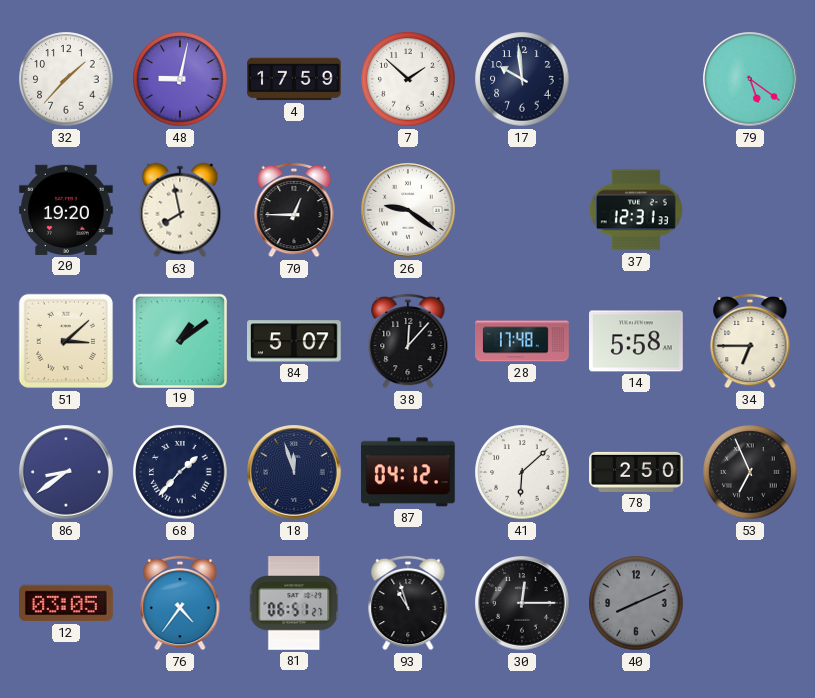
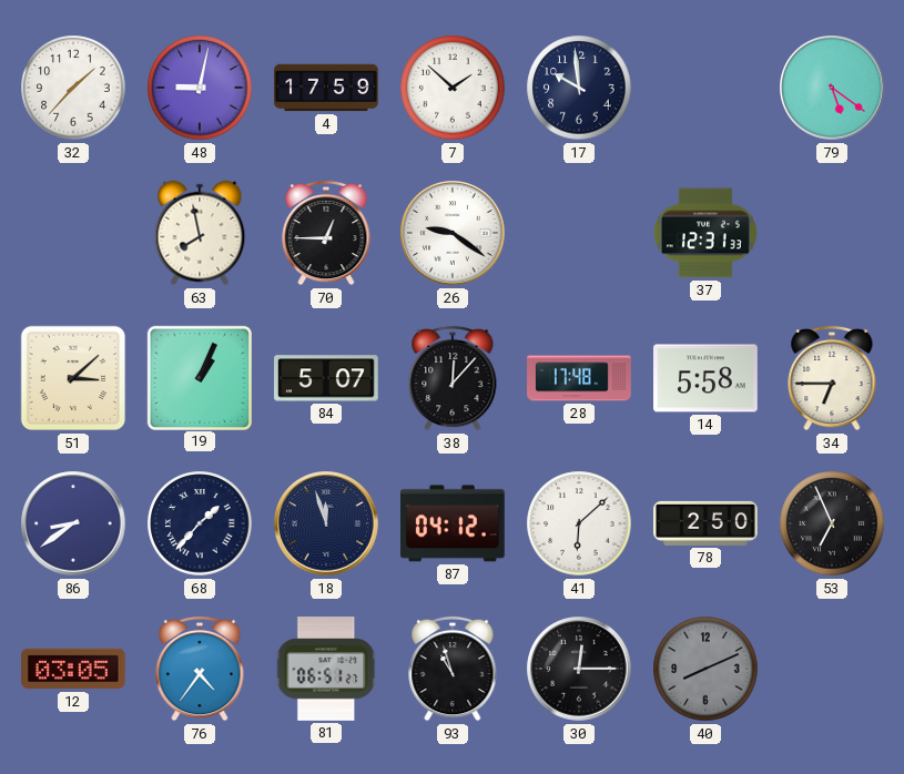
20: 19:20 -> none
19: 1:09 -> 1:04
